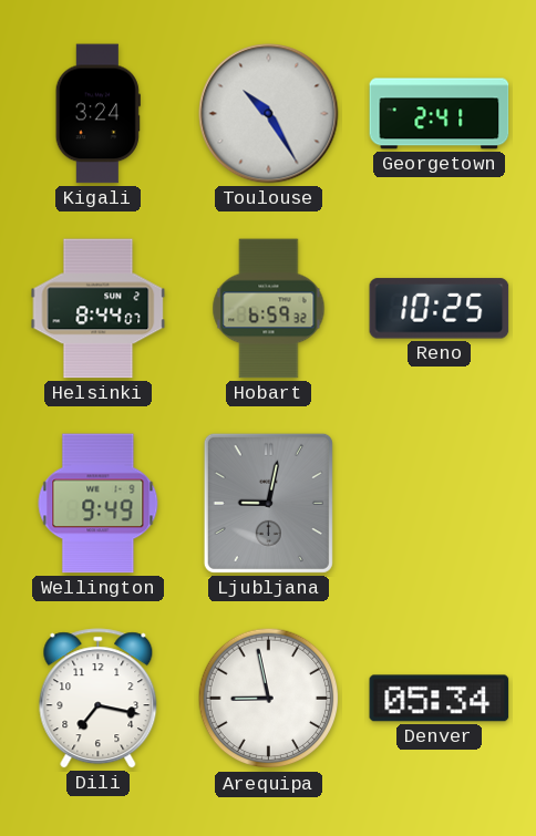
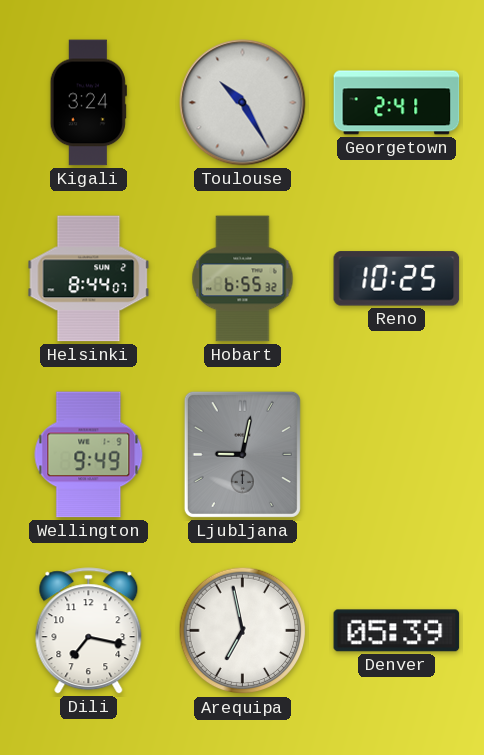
Hobart: 6:59 -> 6:55
Arequipa: 8:58 -> 6:58
Denver: 05:34 -> 05:39
